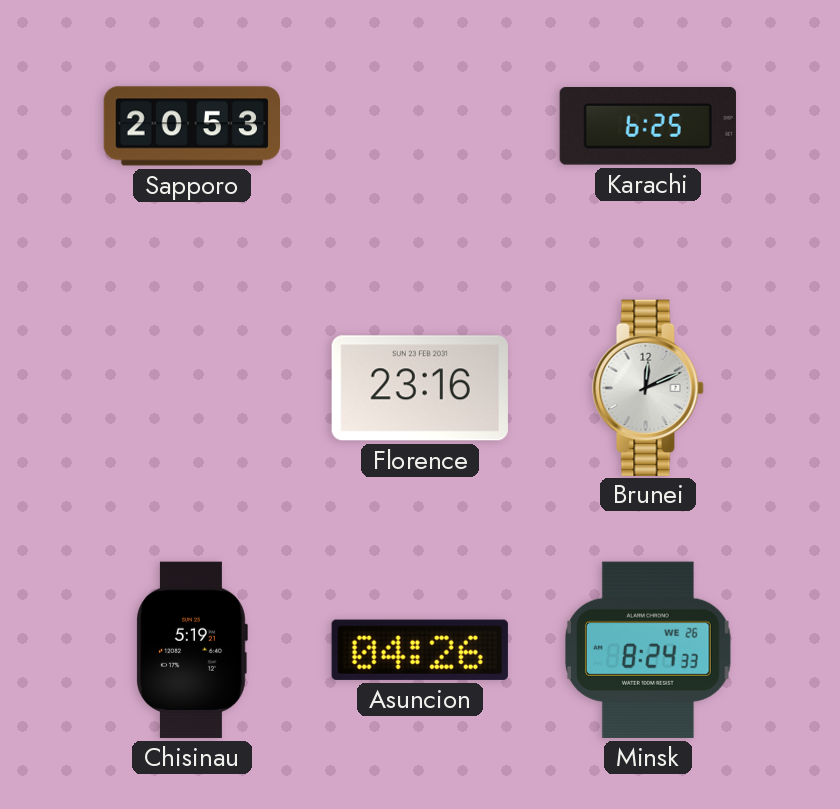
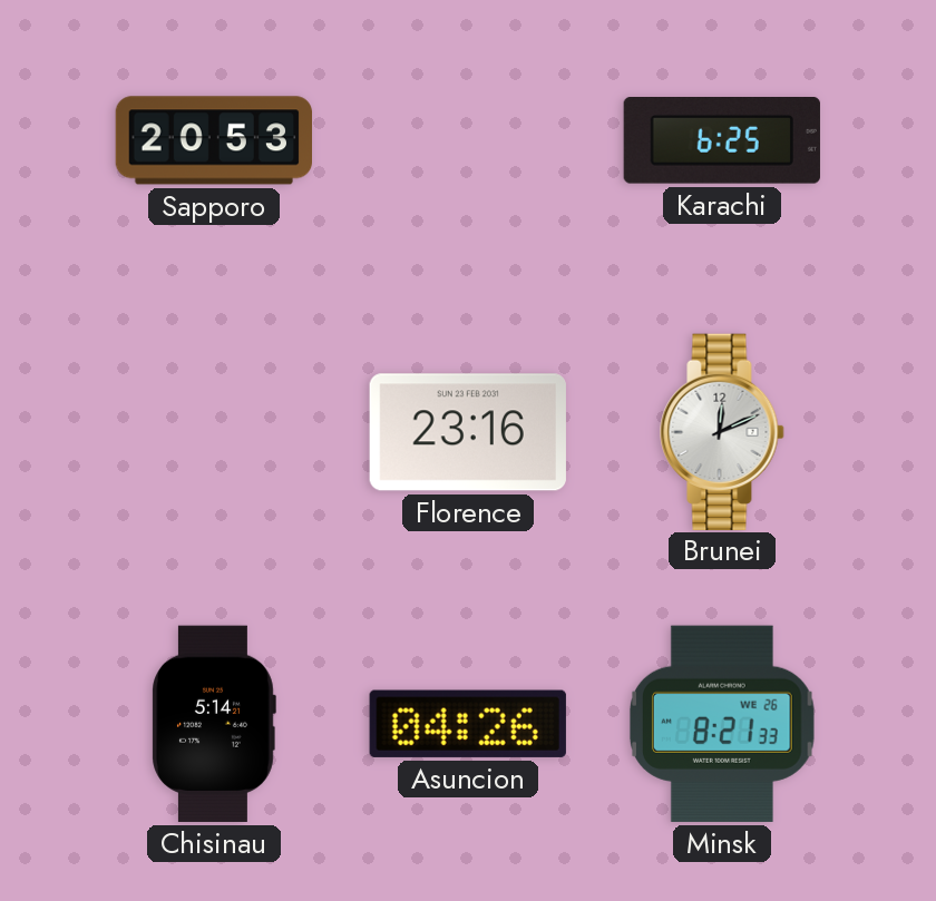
Chisinau: 5:19 -> 5:14
Minsk: 8:24 -> 8:21
